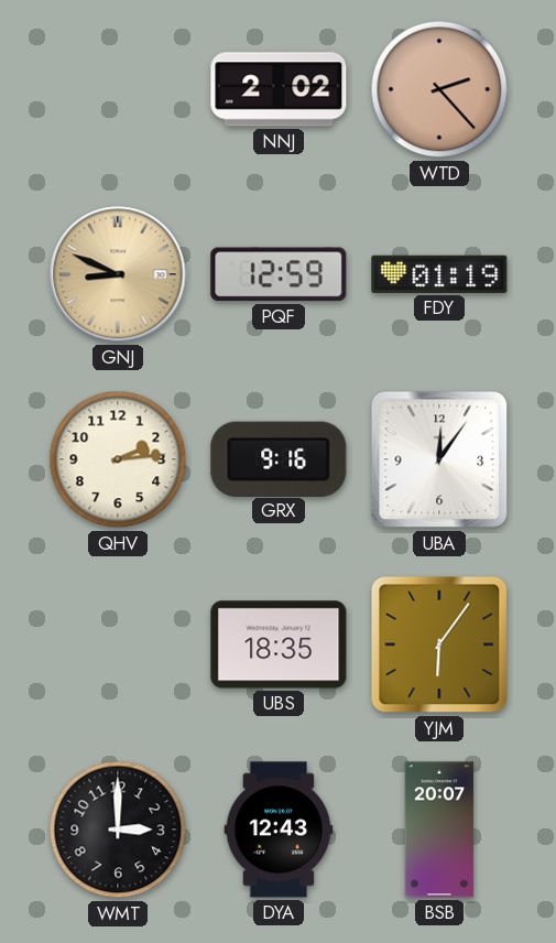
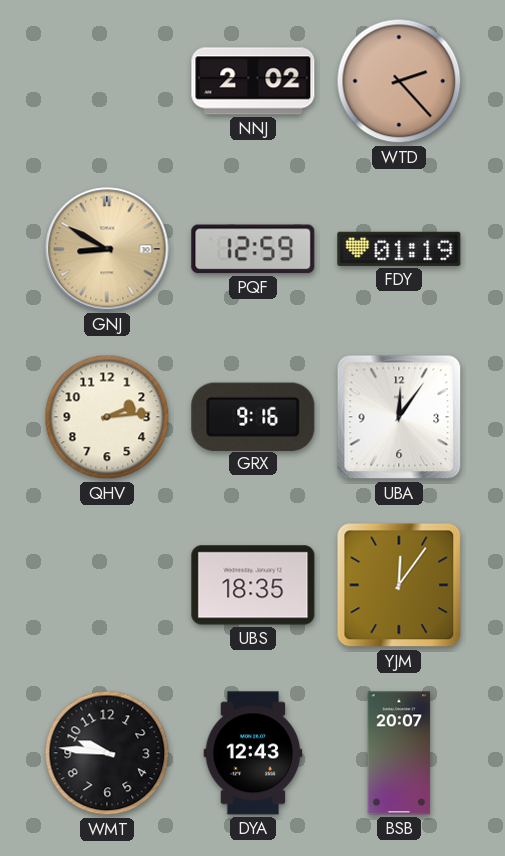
GNJ: 8:49 -> 8:50
YJM: 6:06 -> 12:06
WMT: 3:00 -> 9:46
